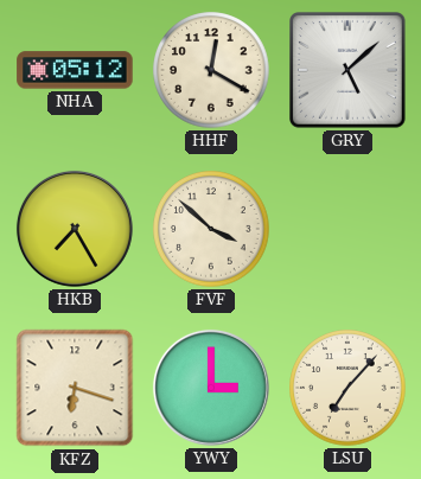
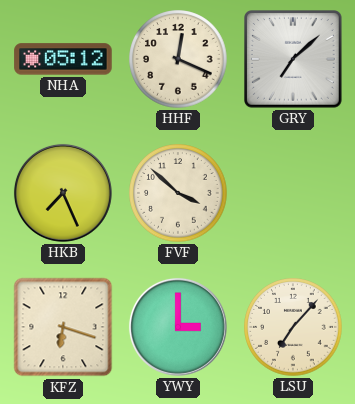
HHF: 12:20 -> 12:19
GRY: 5:08 -> 7:08
HKB: 7:25 -> 7:26
